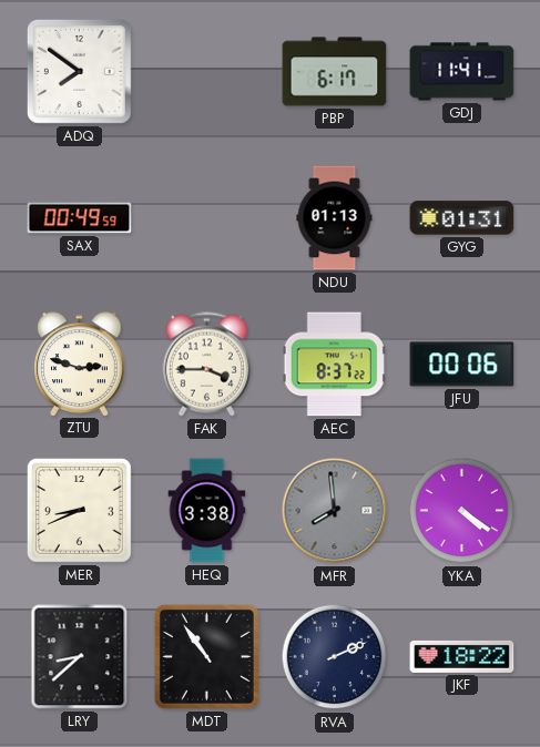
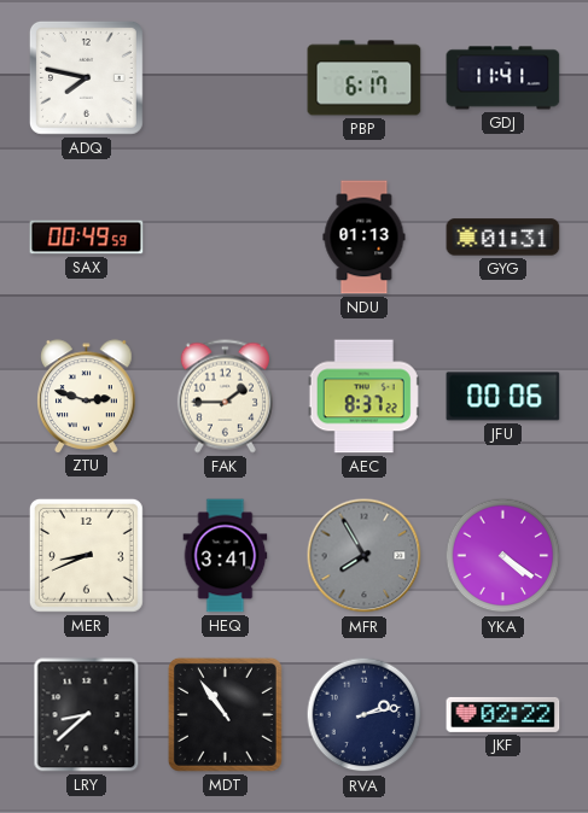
ADQ: 7:51 -> 7:47
FAK: 3:45 -> 1:45
HEQ: 3:38 -> 3:41
MFR: 7:59 -> 7:55
RVA: 2:11 -> 2:13
JKF: 18:22 -> 02:22
